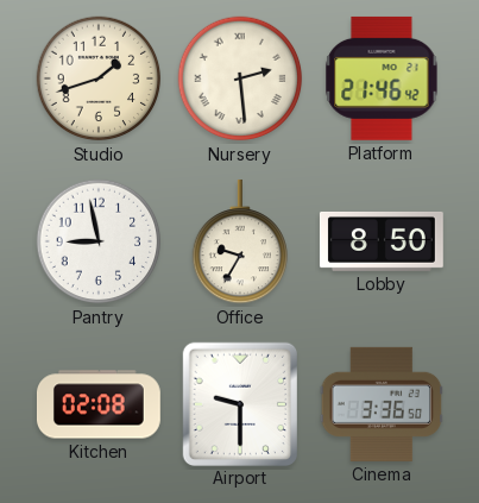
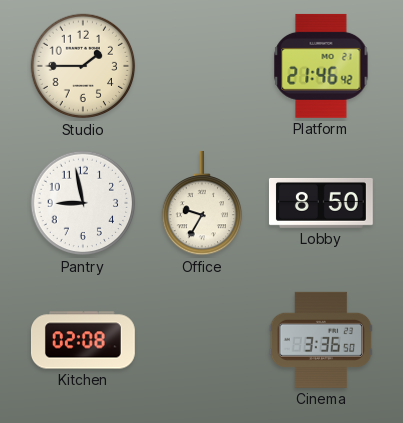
Studio: 1:42 -> 1:45
Nursery: 2:29 -> none
Airport: 9:30 -> none
